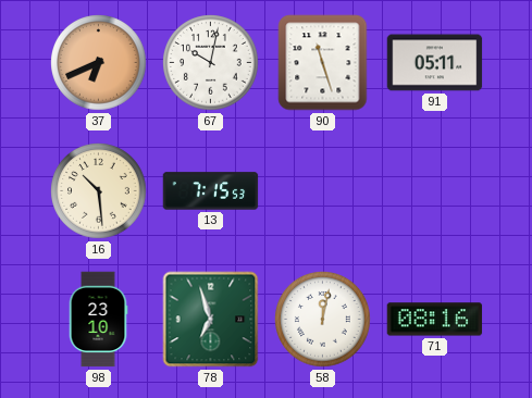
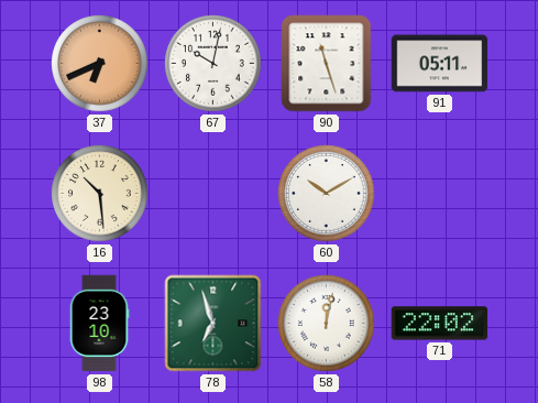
13: 7:15 -> none
60: none -> 10:10
71: 08:16 -> 22:02
